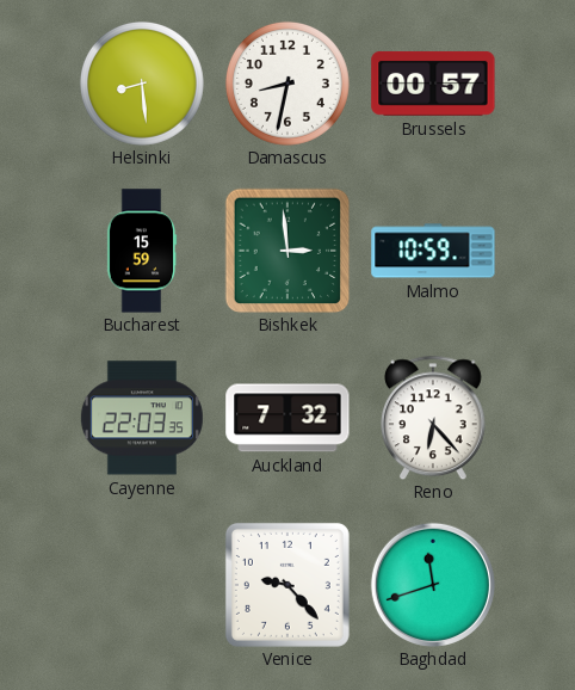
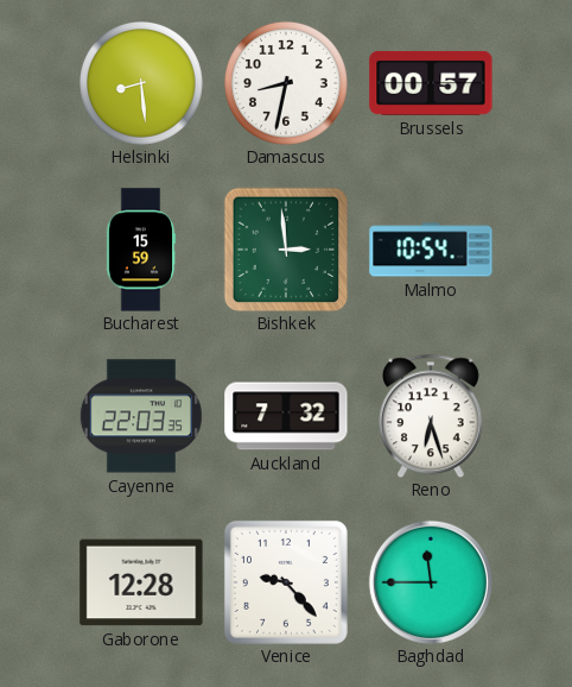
Malmo: 10:59 -> 10:54
Reno: 6:23 -> 6:27
Gaborone: none -> 12:28
Baghdad: 11:42 -> 11:45
